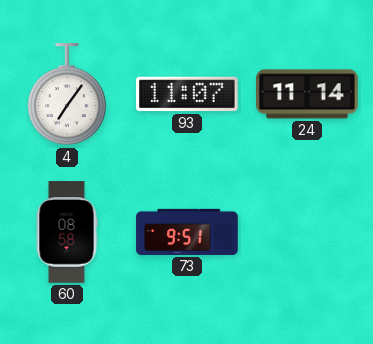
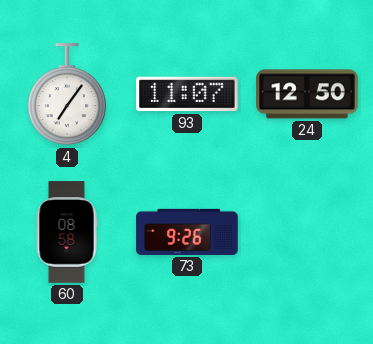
24: 11:14 -> 12:50
73: 9:51 -> 9:26
